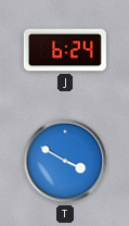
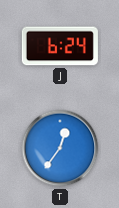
T: 3:50 -> 12:36
